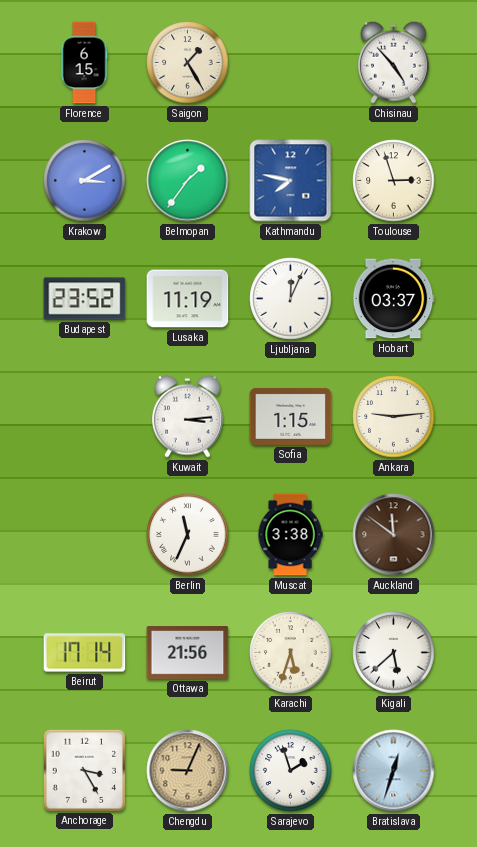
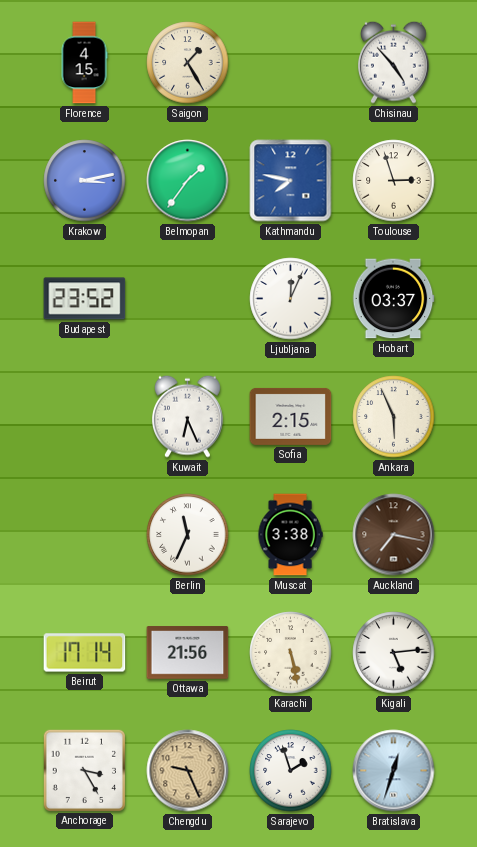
Florence: 6:15 -> 4:15
Krakow: 3:10 -> 3:13
Lusaka: 11:19 -> none
Kuwait: 3:14 -> 6:26
Sofia: 1:15 -> 2:15
Ankara: 9:14 -> 5:56
Auckland: 11:51 -> 7:17
Karachi: 5:33 -> 5:28
Kigali: 5:38 -> 5:14
Chengdu: 9:04 -> 9:26
